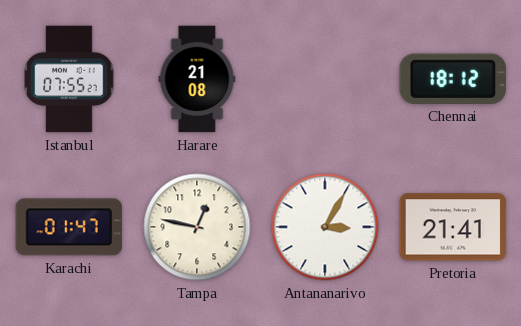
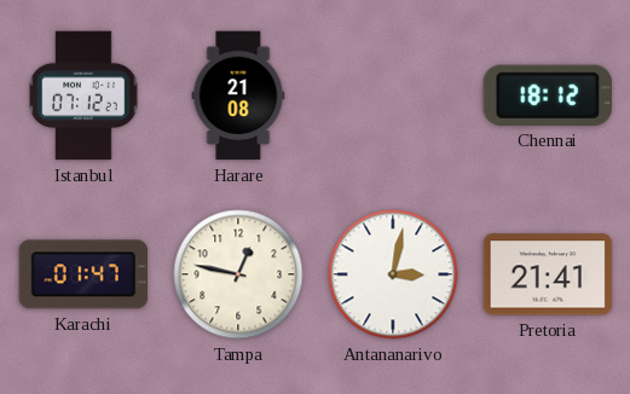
Istanbul: 07:55 -> 07:12
Antananarivo: 3:05 -> 3:02
